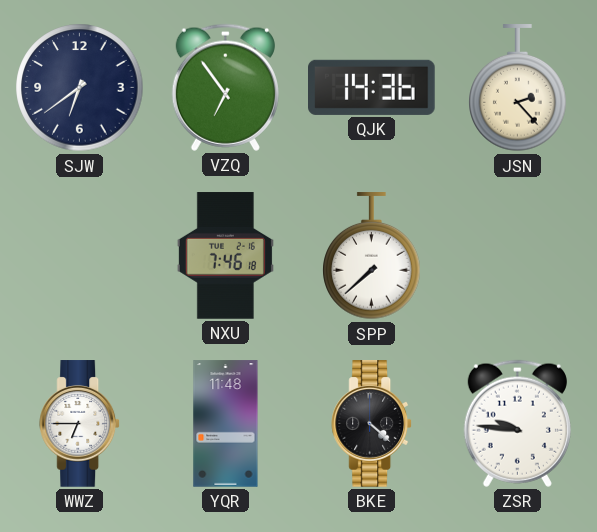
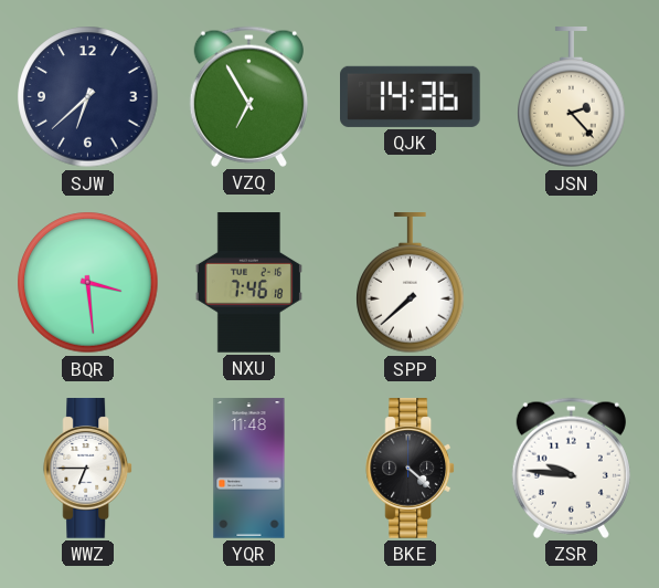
SJW: 6:39 -> 6:38
VZQ: 6:54 -> 6:55
BQR: none -> 3:29
